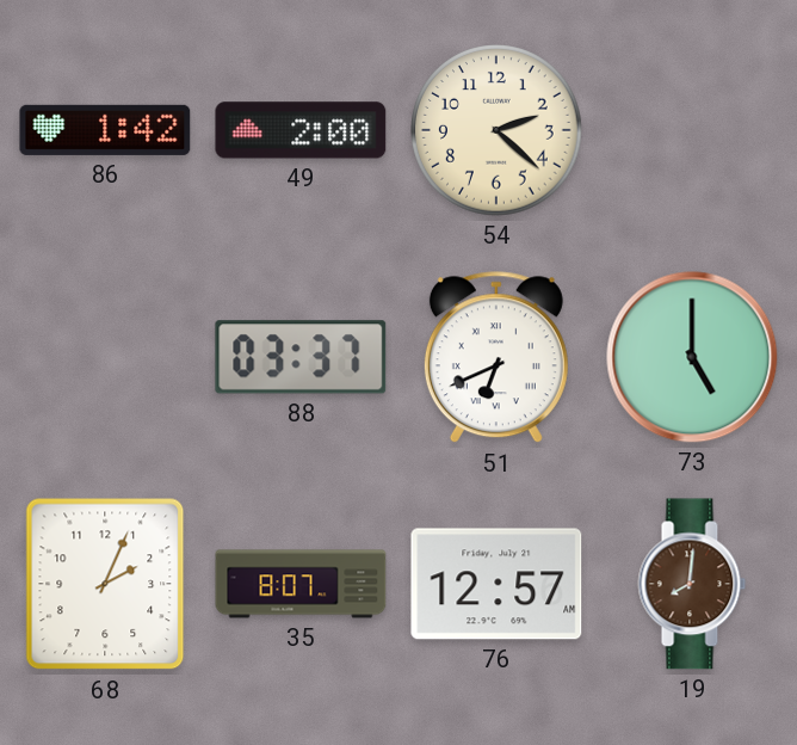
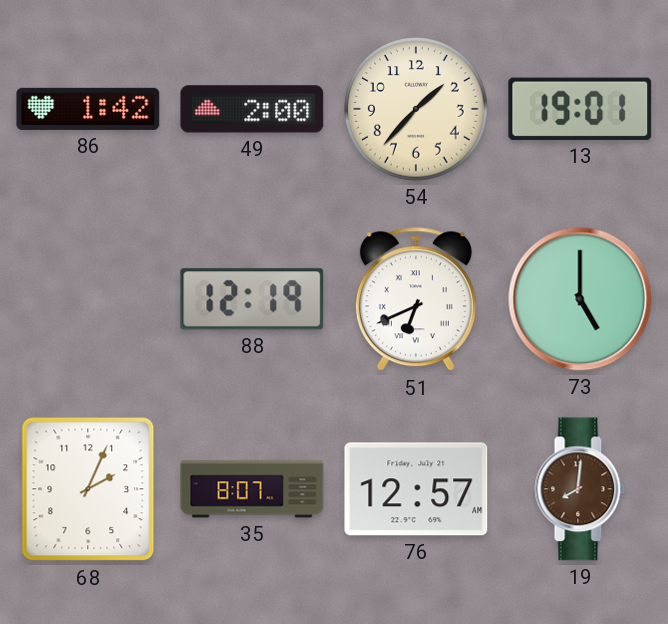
54: 2:22 -> 1:37
13: none -> 19:01
88: 03:37 -> 12:19
